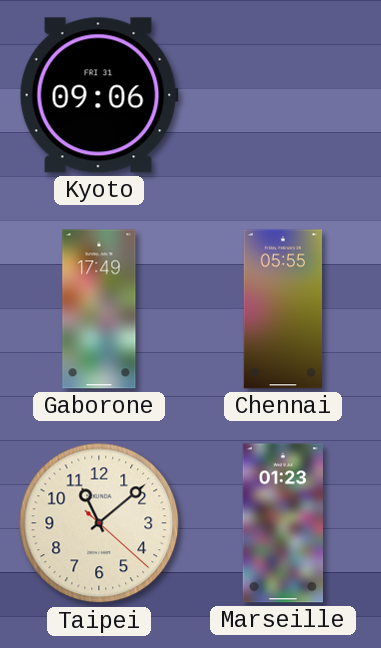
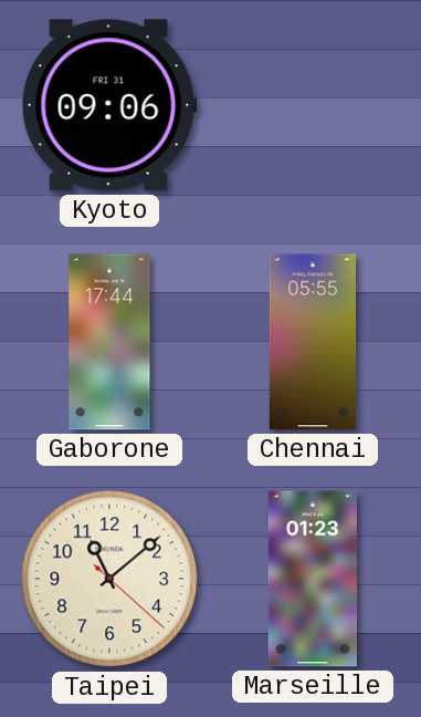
Gaborone: 17:49 -> 17:44
